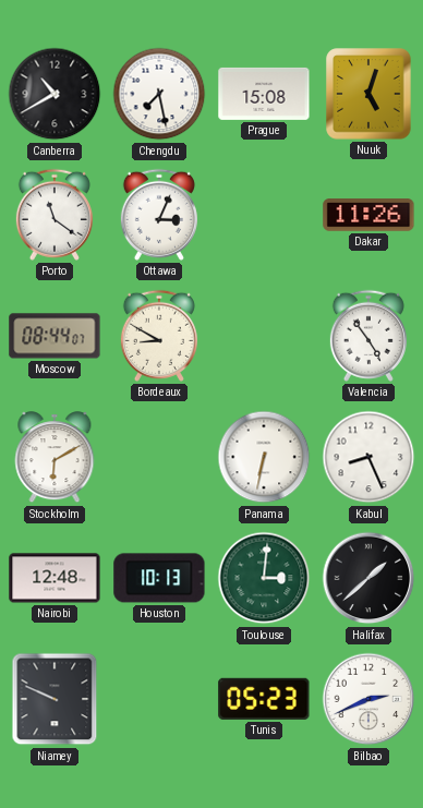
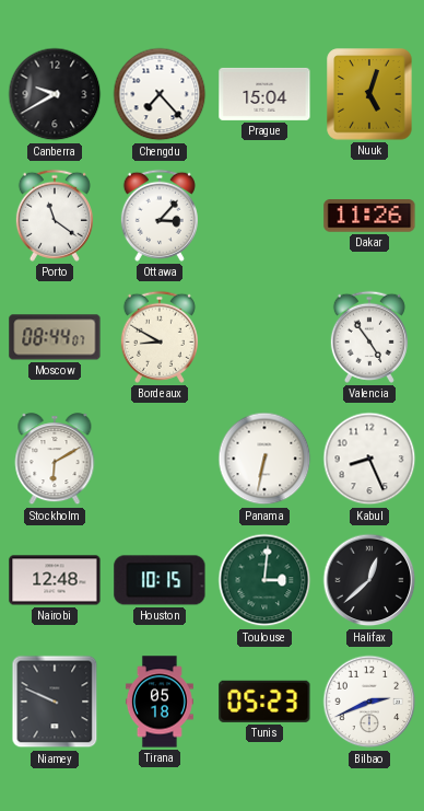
Canberra: 10:40 -> 9:40
Chengdu: 7:28 -> 7:23
Prague: 15:08 -> 15:04
Ottawa: 3:04 -> 3:07
Houston: 10:13 -> 10:15
Halifax: 1:38 -> 12:38
Tirana: none -> 05:18
